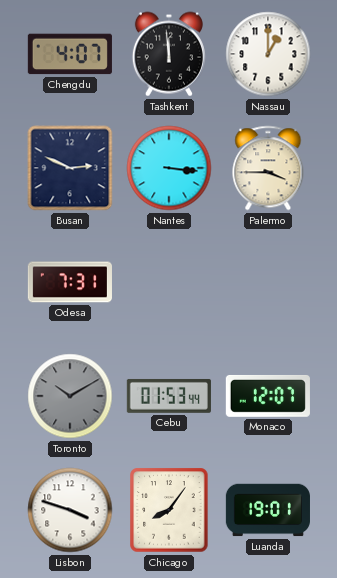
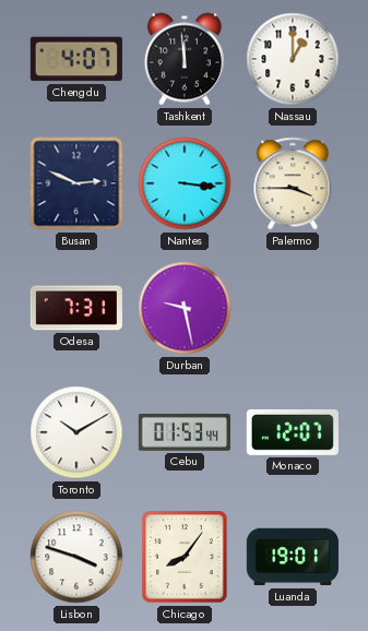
Durban: none -> 9:28
Toronto dial: grey -> white
